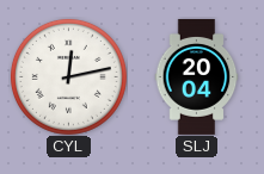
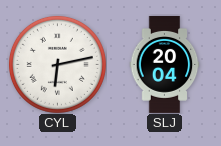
CYL: 12:13 -> 6:13
